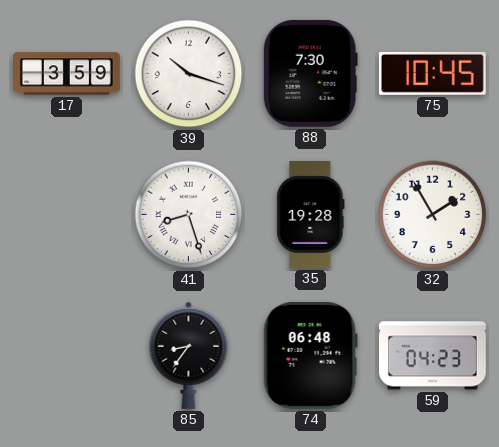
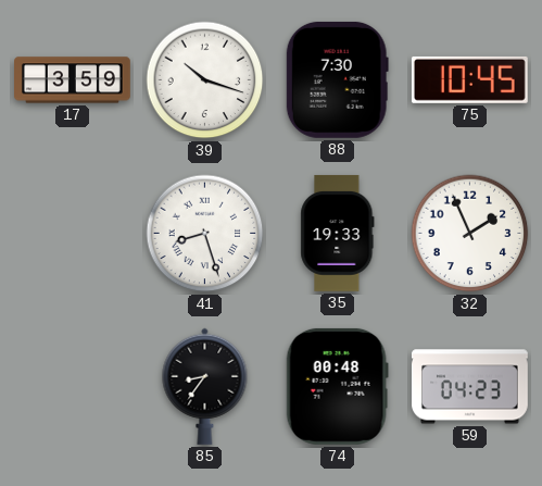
35: 19:28 -> 19:33
32: 1:55 -> 1:56
74: 06:48 -> 00:48
